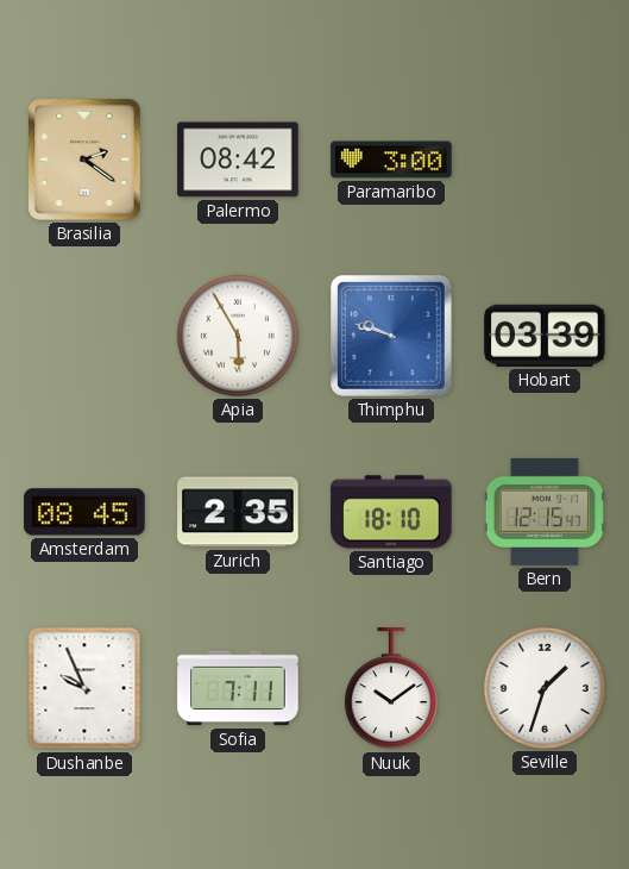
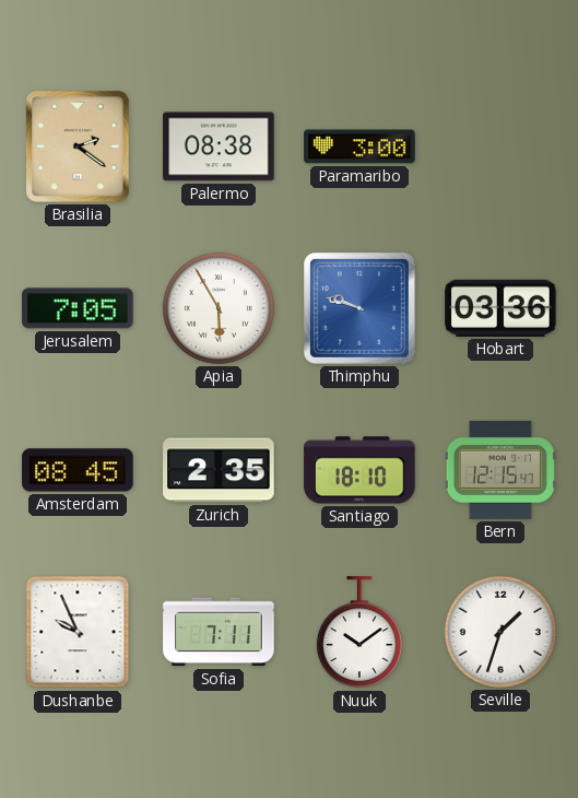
Palermo: 08:42 -> 08:38
Jerusalem: none -> 7:05
Hobart: 03:39 -> 03:36
